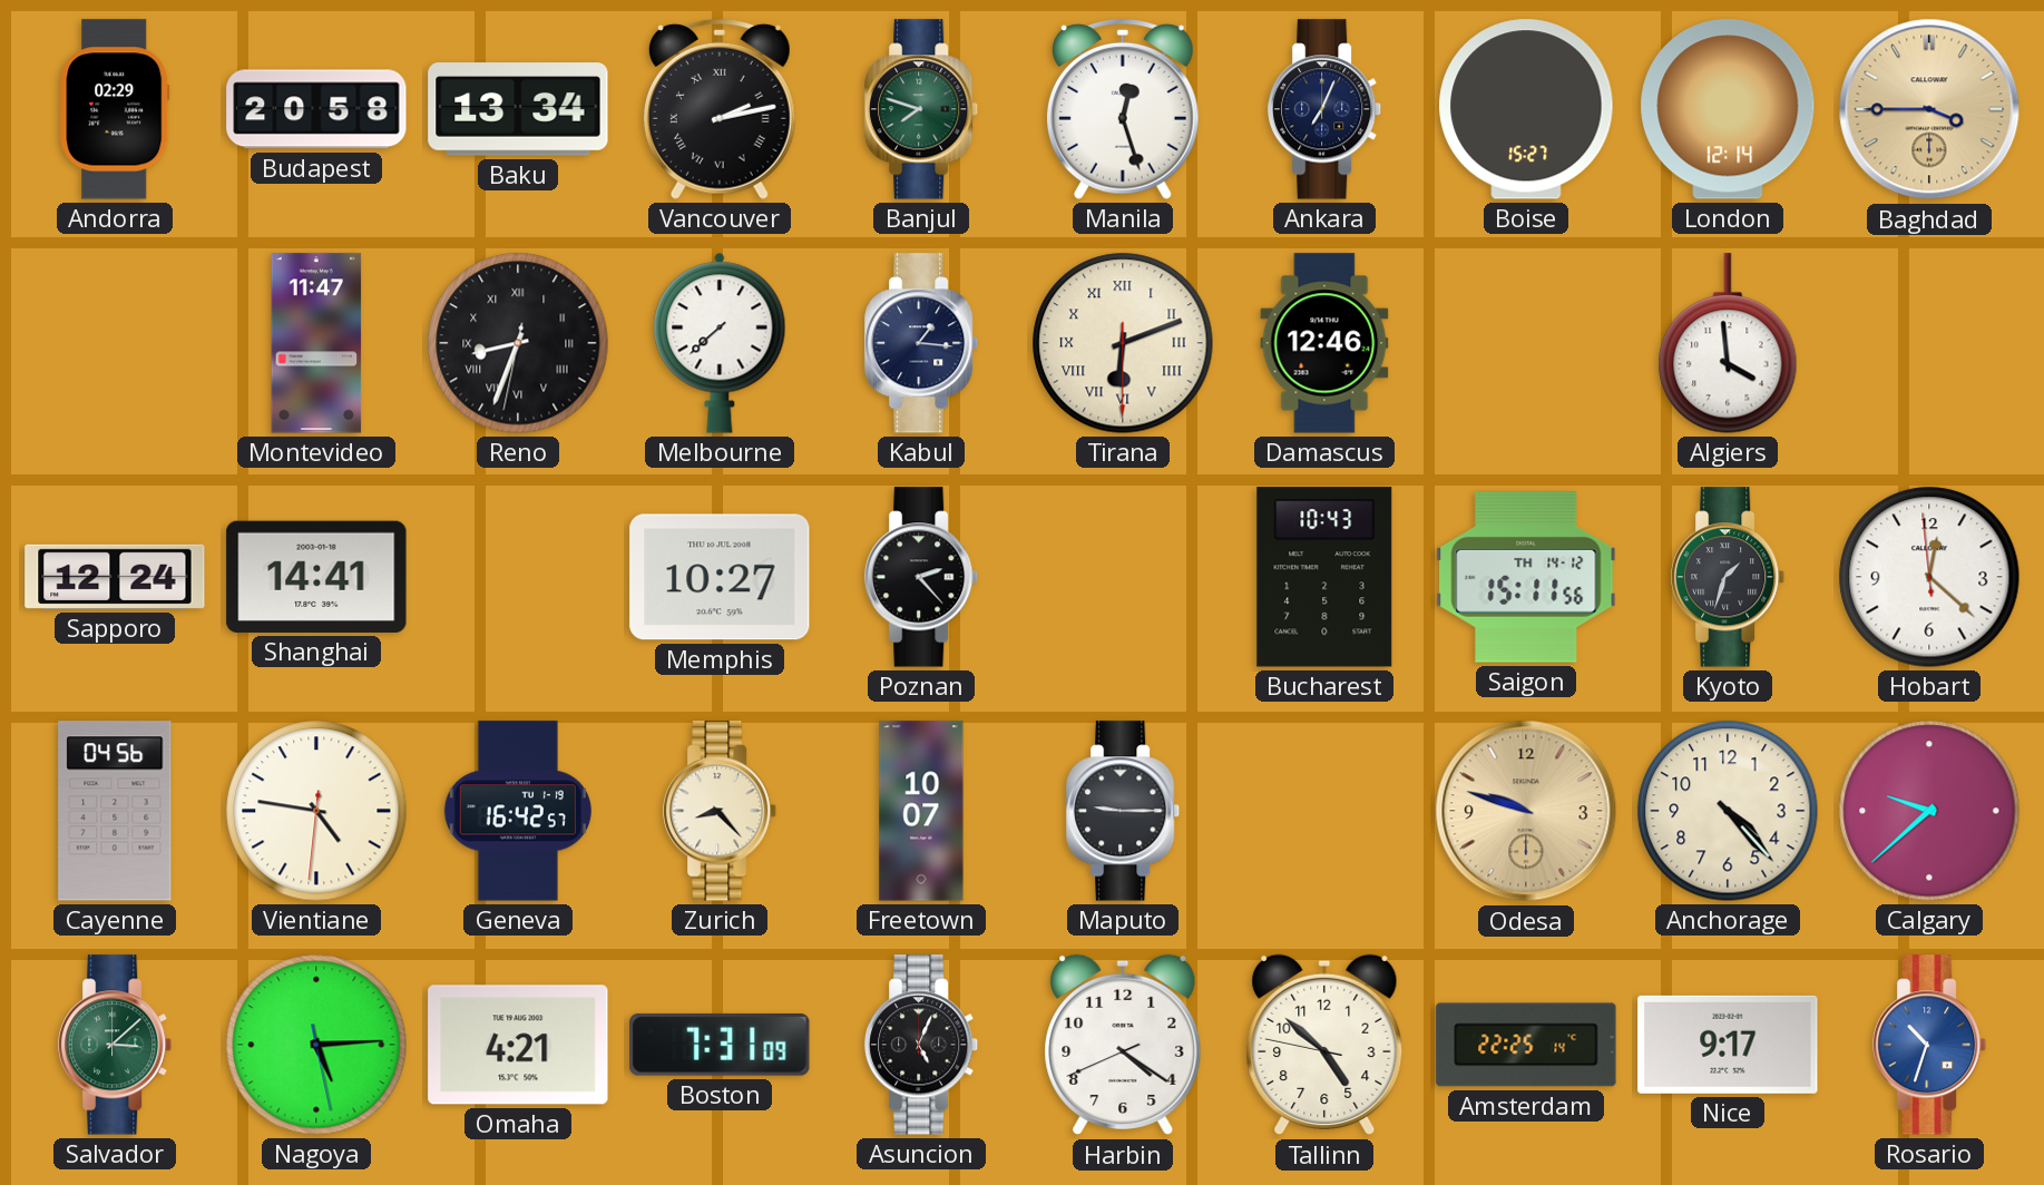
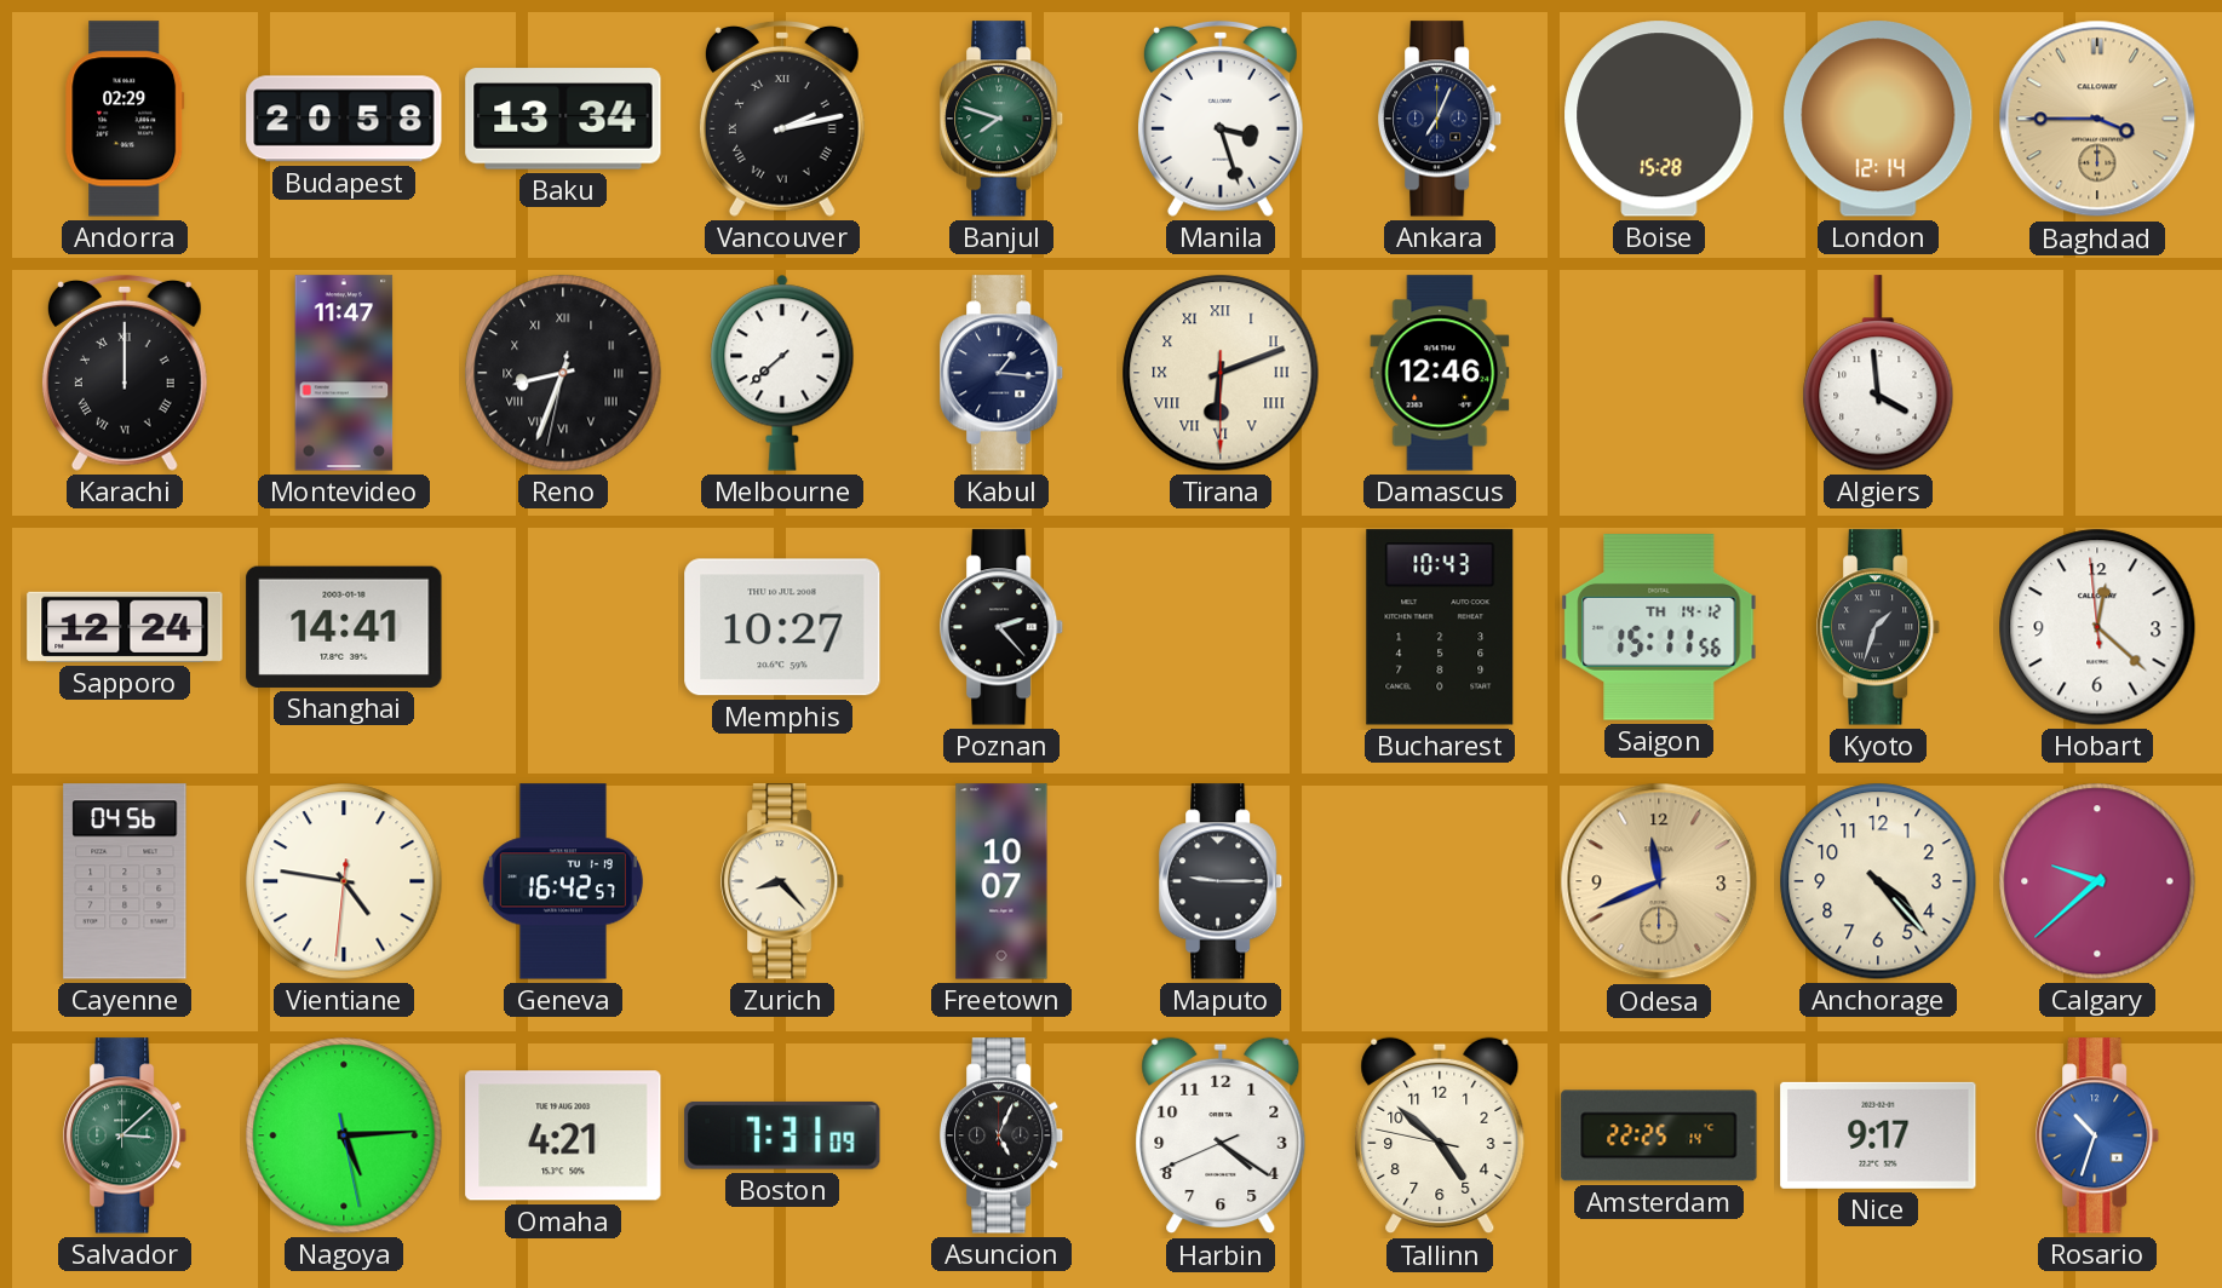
Manila: 12:27 -> 3:27
Boise: 15:27 -> 15:28
Karachi: none -> 12:00
Odesa: 9:48 -> 11:41
